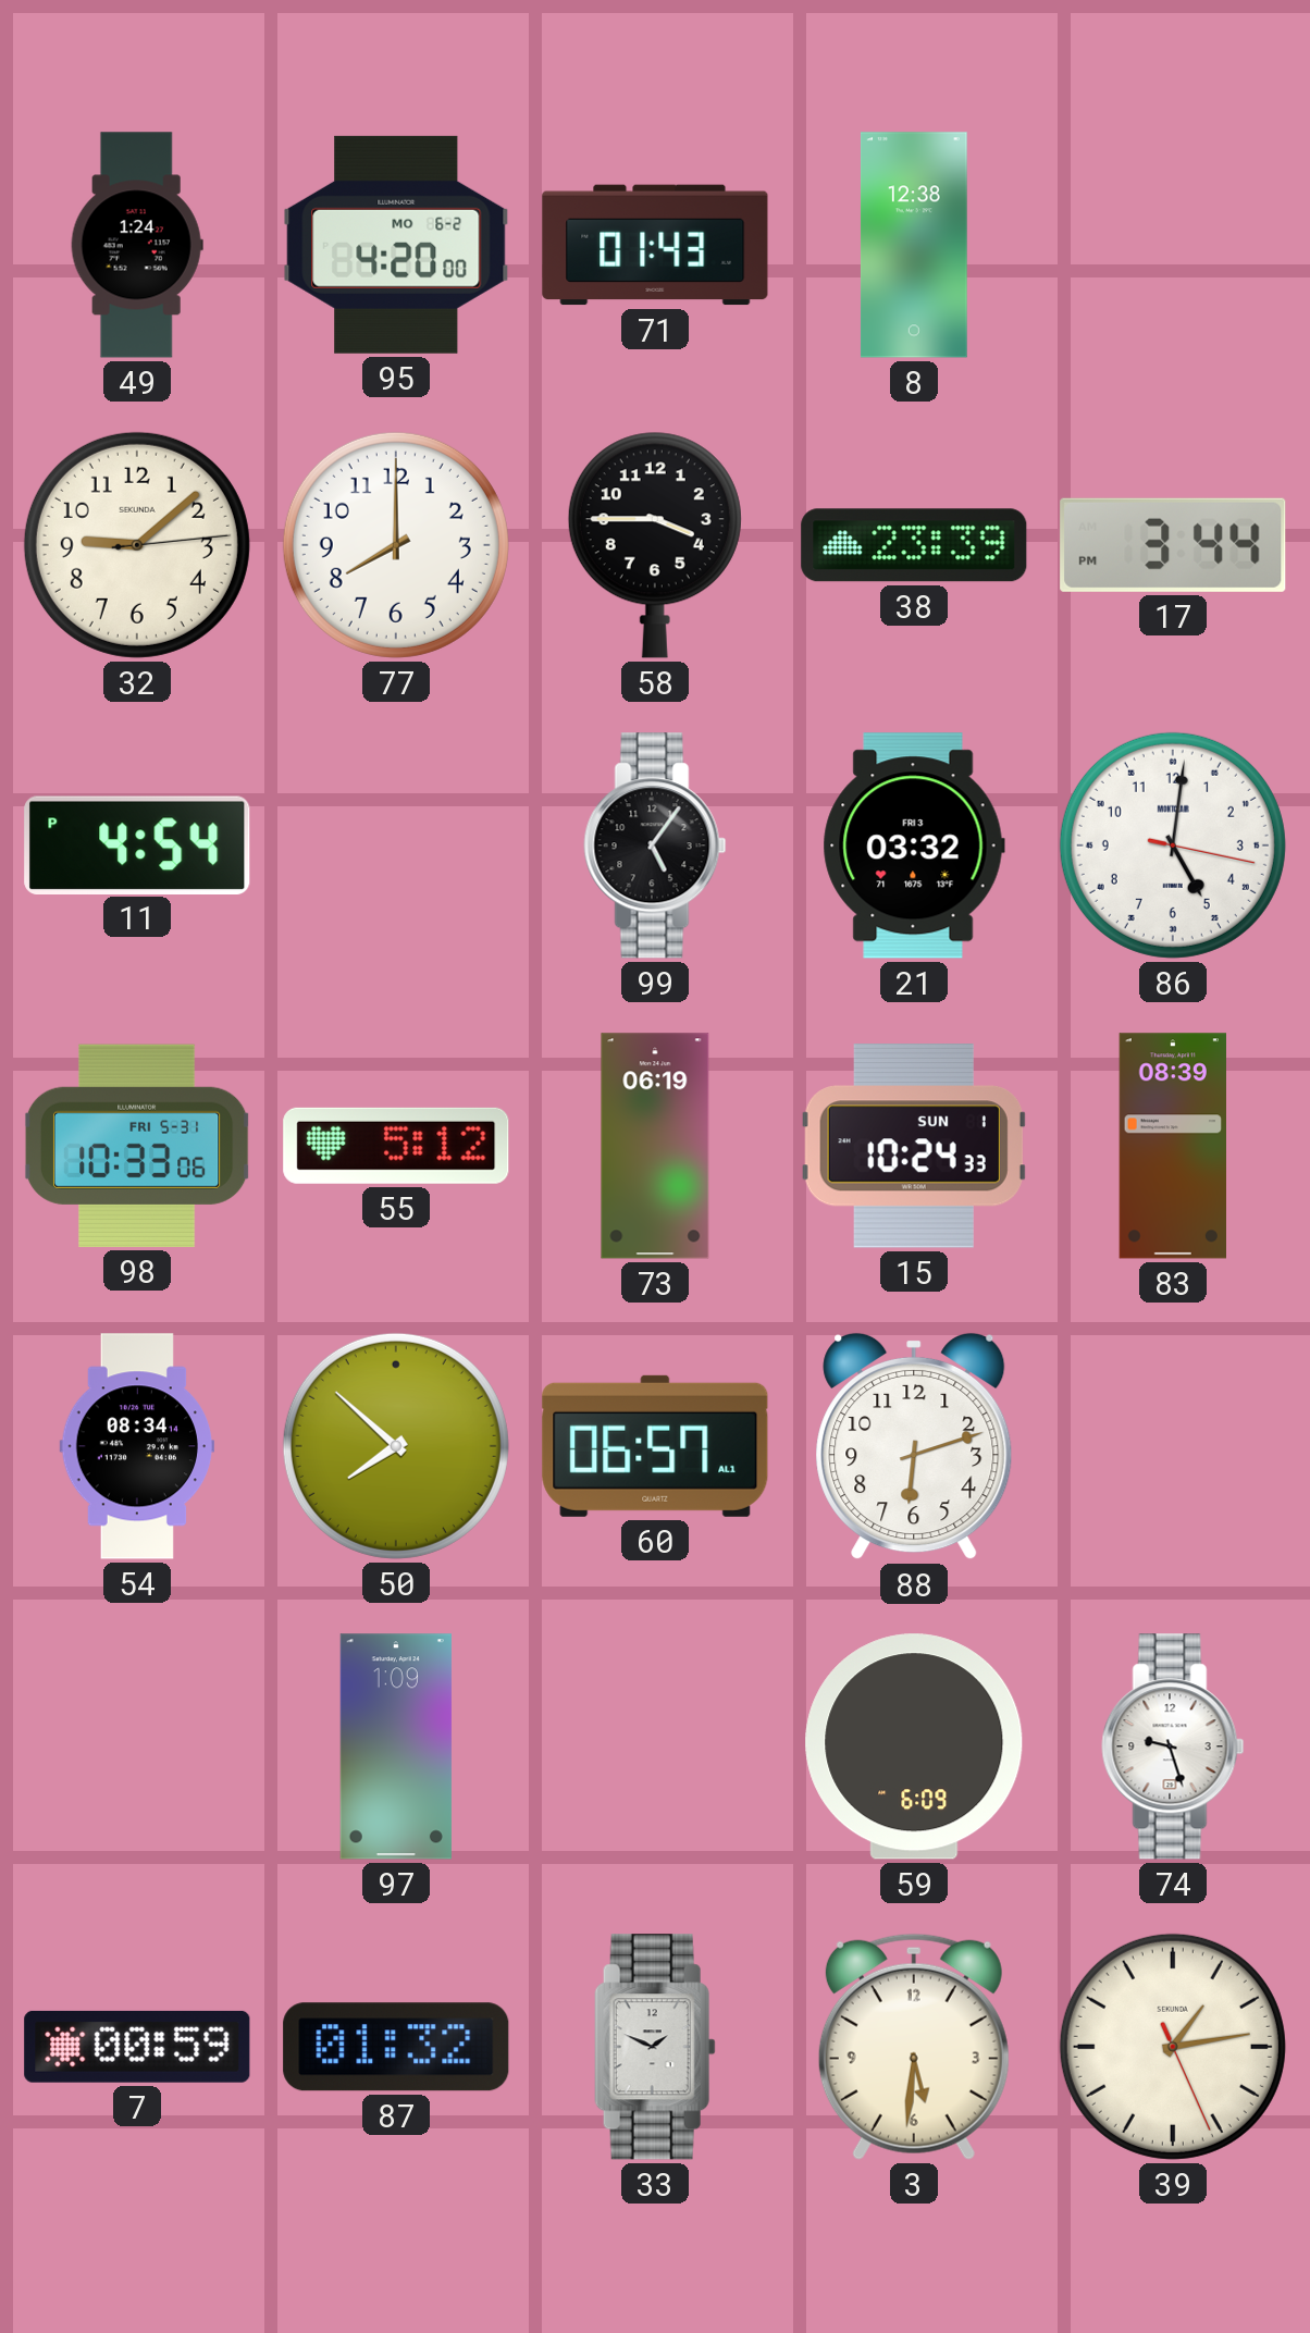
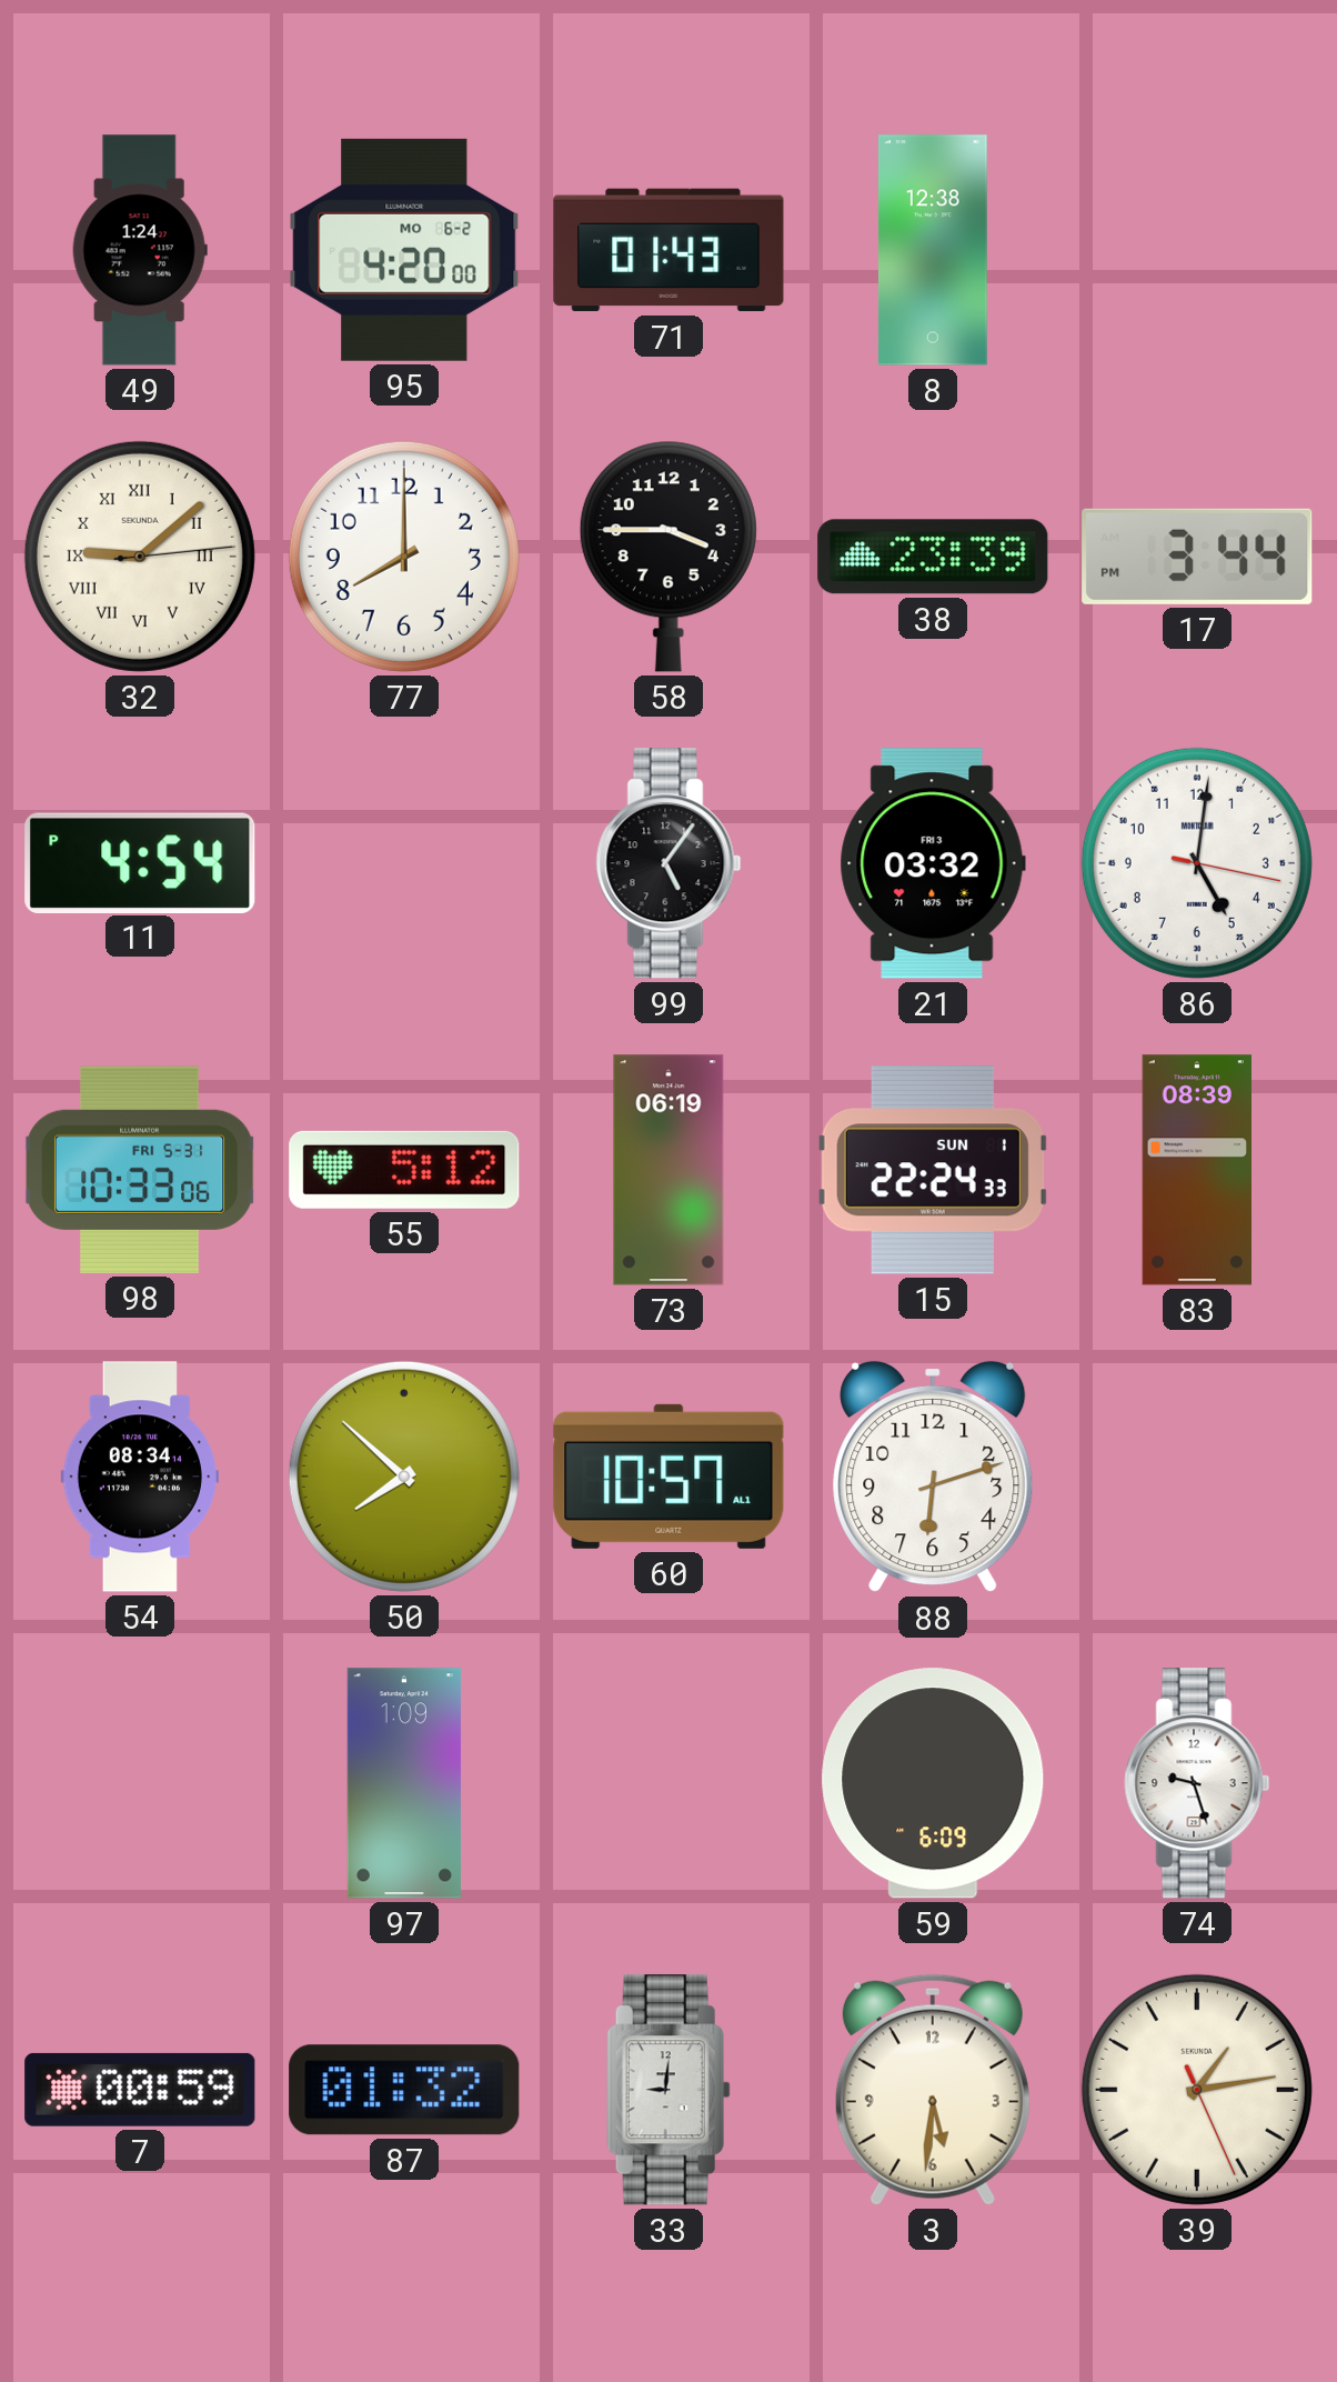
32 numerals: Arabic -> Roman
15: 10:24 -> 22:24
60: 06:57 -> 10:57
33: 1:49 -> 9:01
